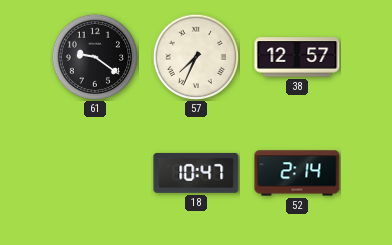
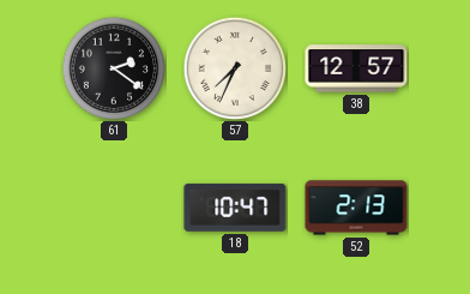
61: 9:21 -> 2:21
52: 2:14 -> 2:13
